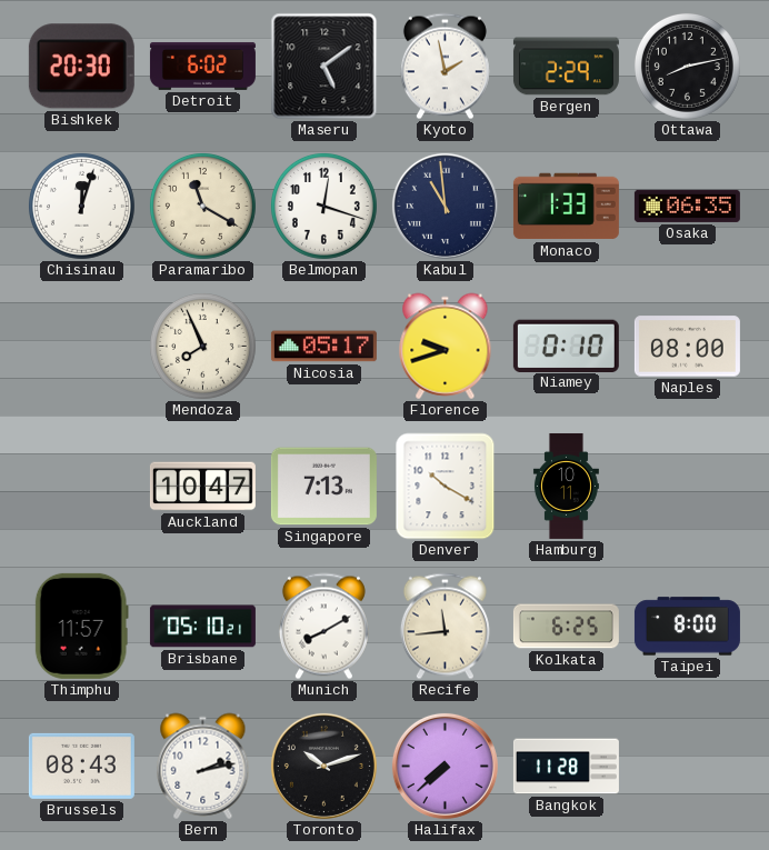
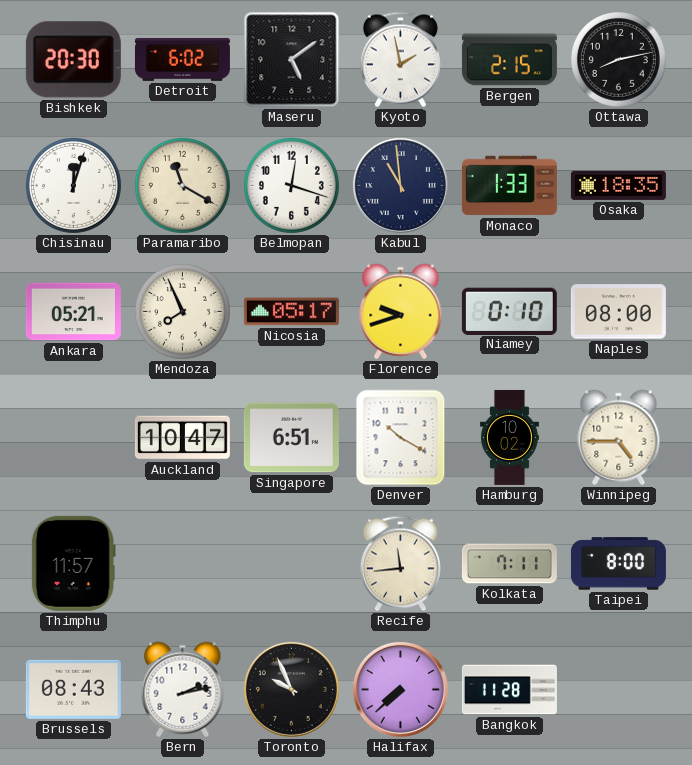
Bergen: 2:29 -> 2:15
Osaka: 06:35 -> 18:35
Ankara: none -> 05:21
Singapore: 7:13 -> 6:51
Hamburg: 10:11 -> 10:02
Winnipeg: none -> 4:45
Brisbane: 05:10 -> none
Munich: 8:10 -> none
Kolkata: 6:25 -> 7:11
Toronto: 10:12 -> 9:56
